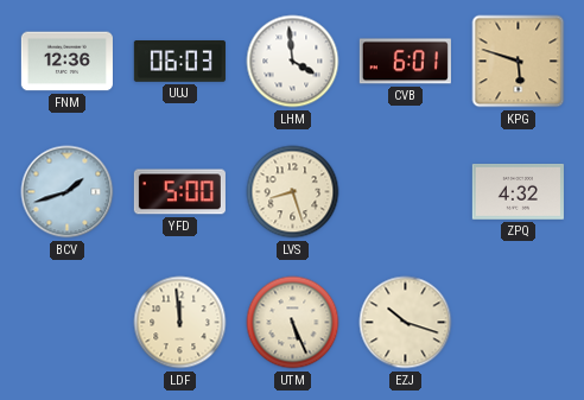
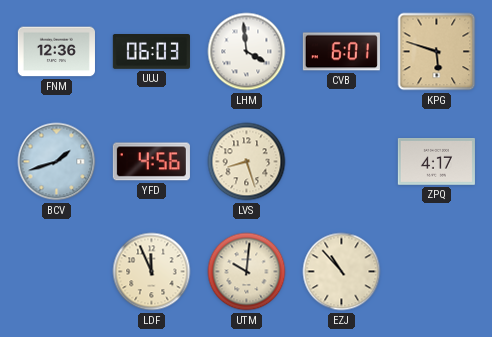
YFD: 5:00 -> 4:56
ZPQ: 4:32 -> 4:17
LDF: 11:59 -> 11:56
UTM: 5:26 -> 10:01
EZJ: 10:18 -> 10:53
